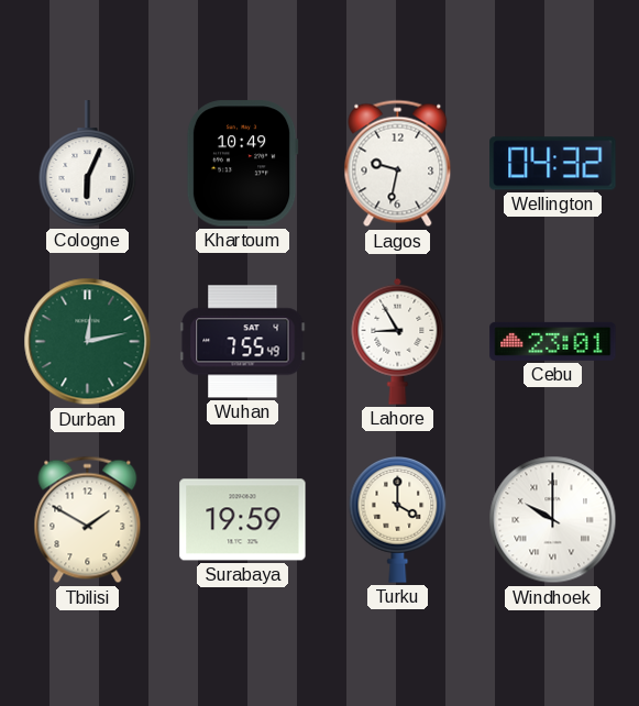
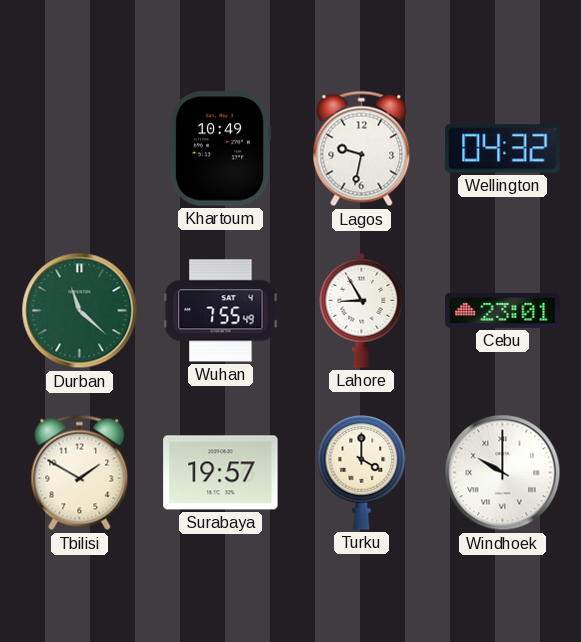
Cologne: 6:04 -> none
Durban: 12:13 -> 11:22
Surabaya: 19:59 -> 19:57
